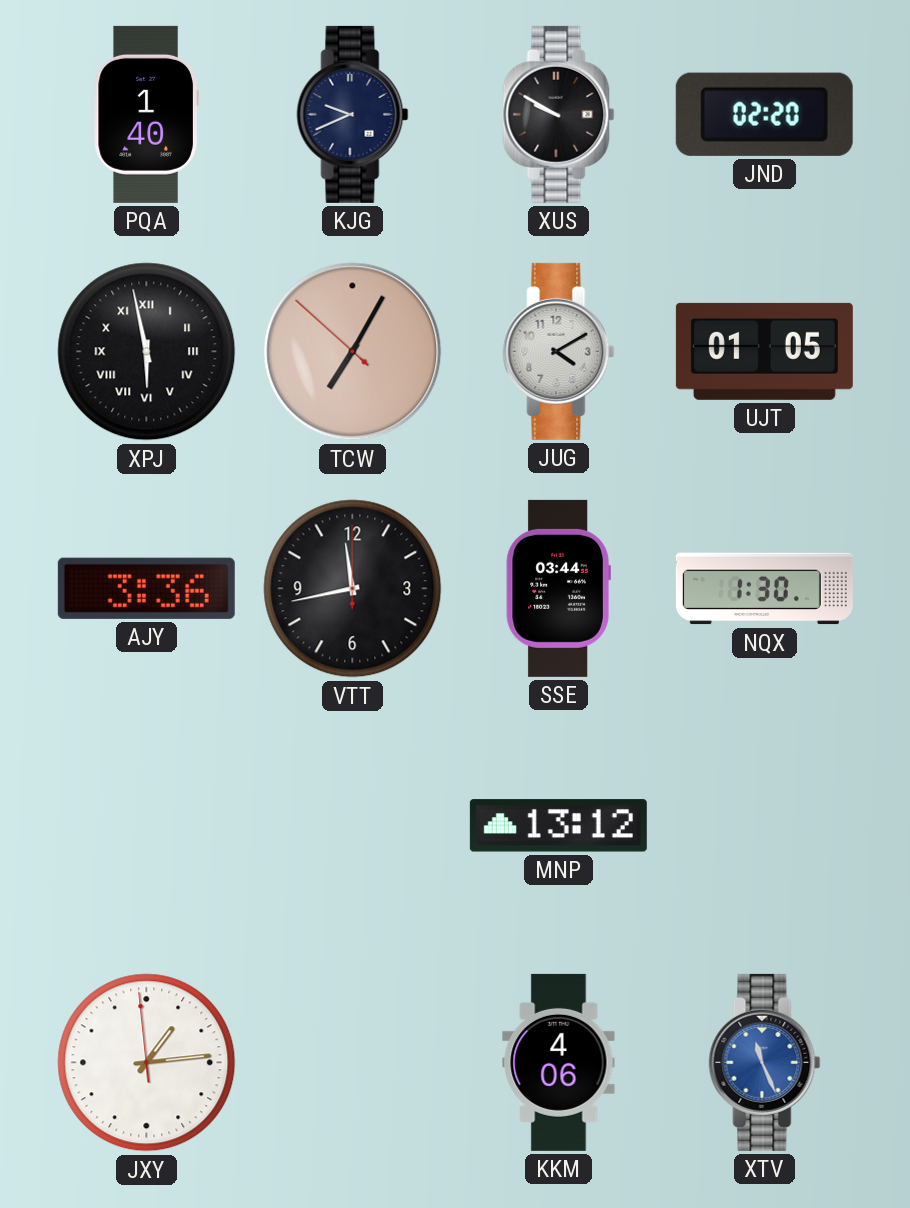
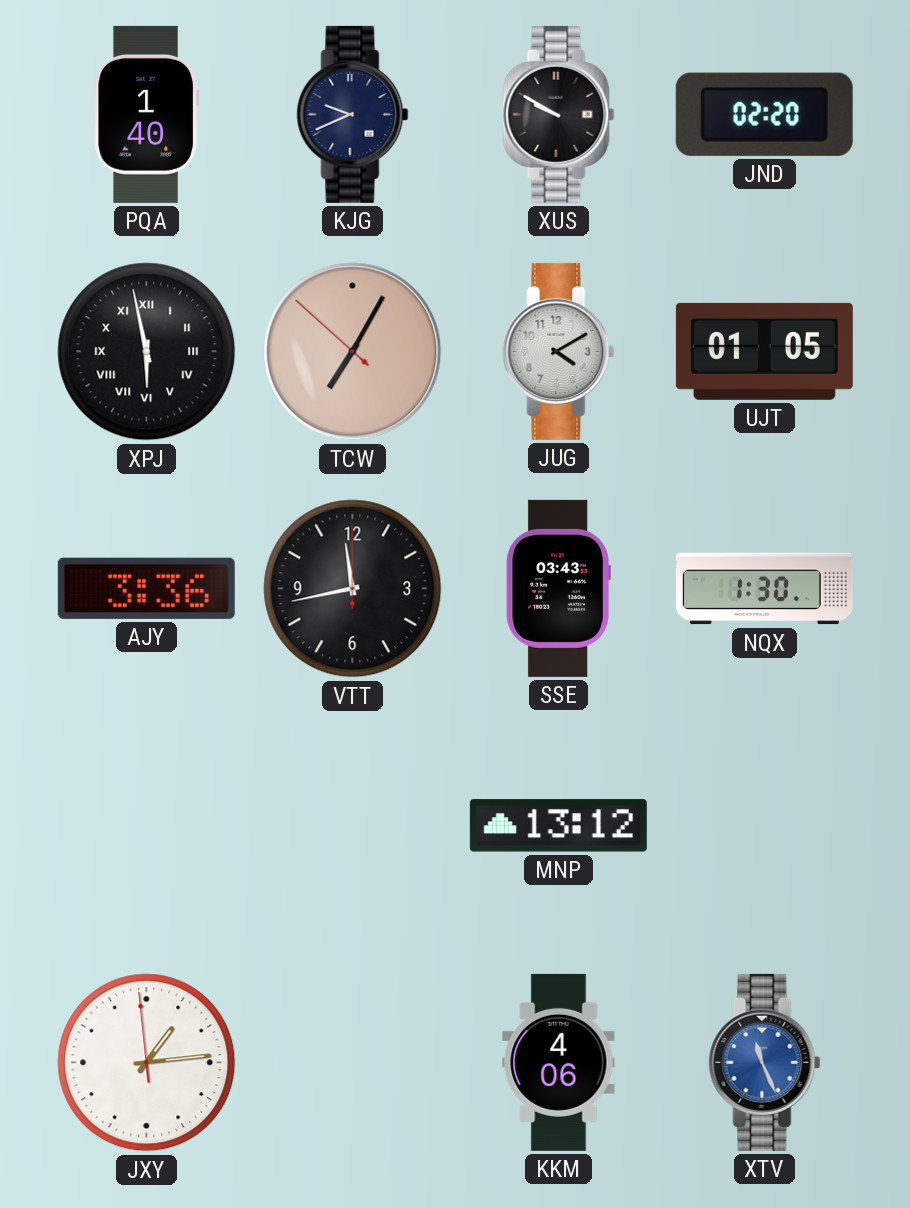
SSE: 03:44 -> 03:43
